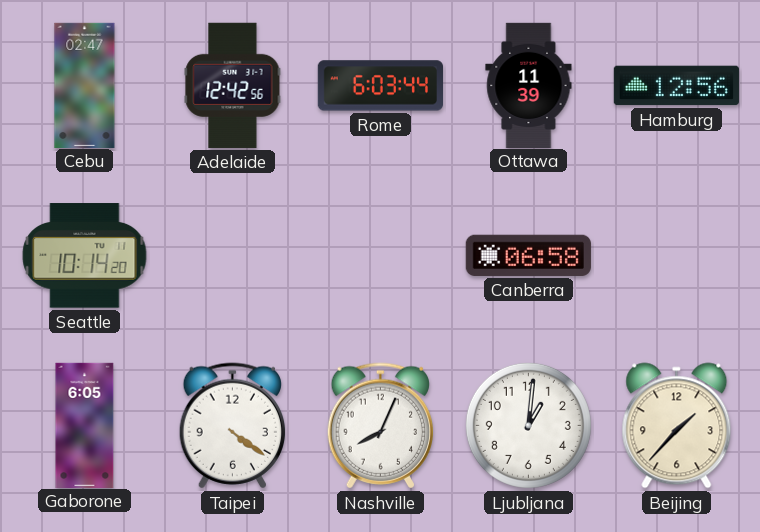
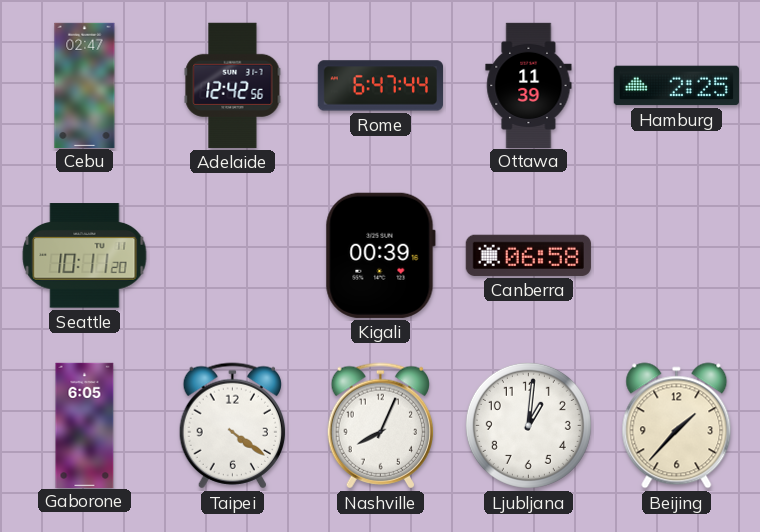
Rome: 6:03 -> 6:47
Hamburg: 12:56 -> 2:25
Seattle: 10:14 -> 10:11
Kigali: none -> 00:39
